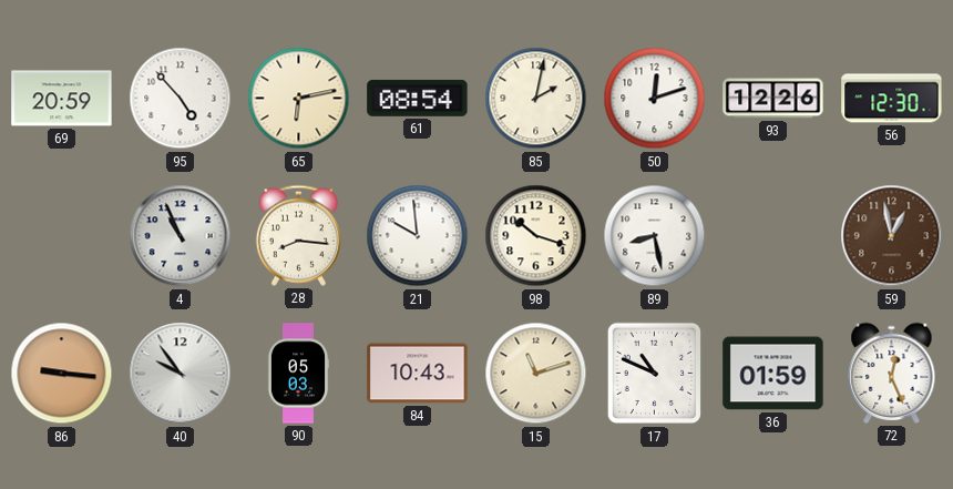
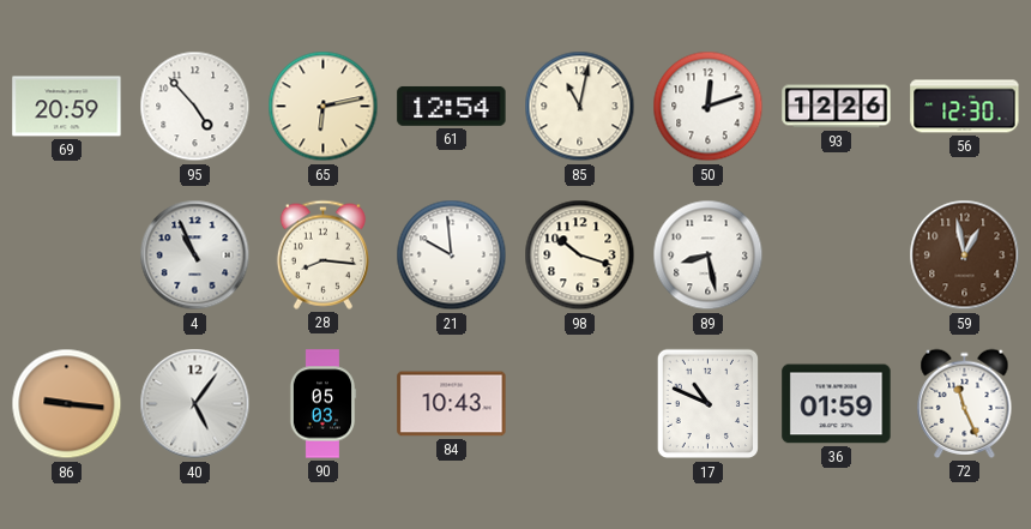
61: 08:54 -> 12:54
85: 2:02 -> 11:02
40: 9:54 -> 5:06
15: 11:12 -> none
72: 12:26 -> 11:26
